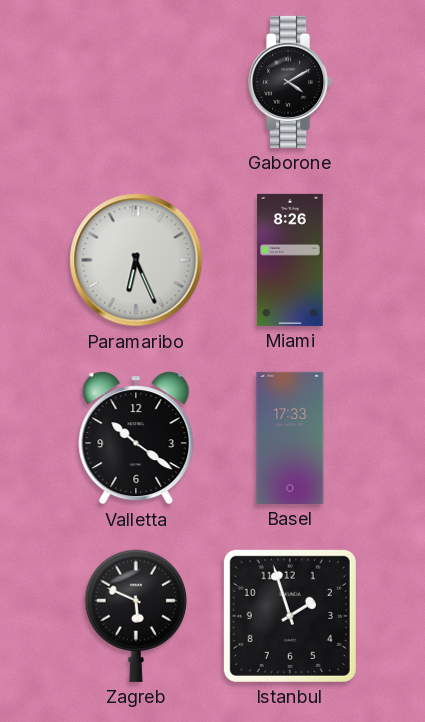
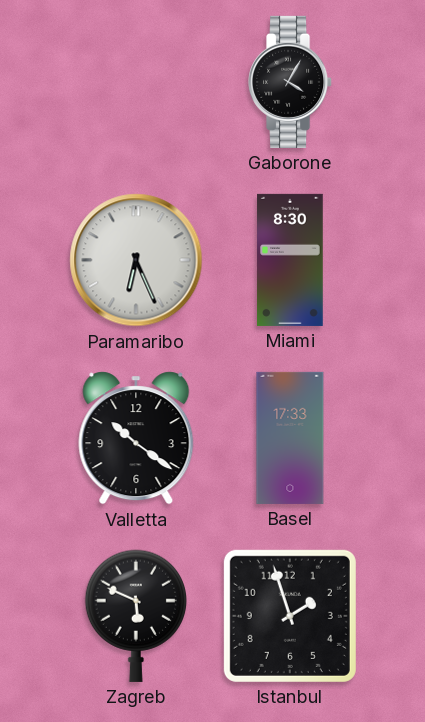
Gaborone: 4:10 -> 4:05
Miami: 8:26 -> 8:30
